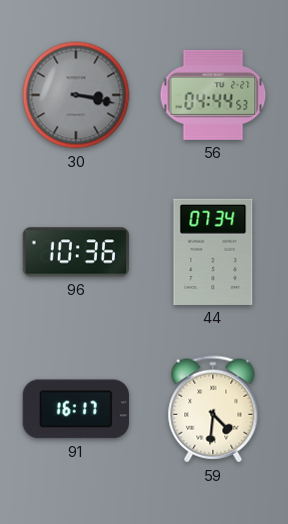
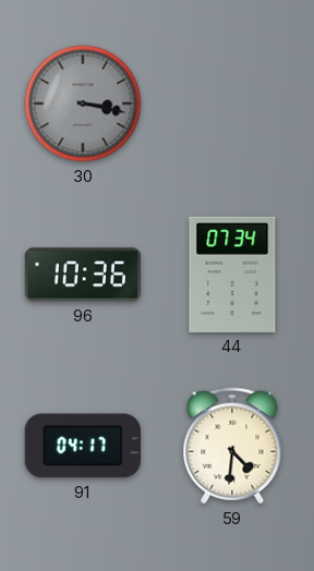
56: 04:44 -> none
91: 16:17 -> 04:17
